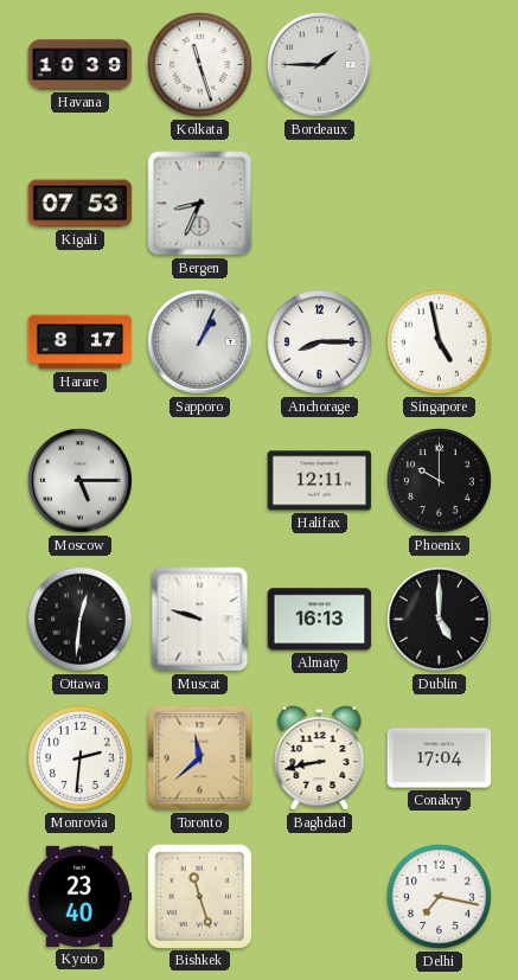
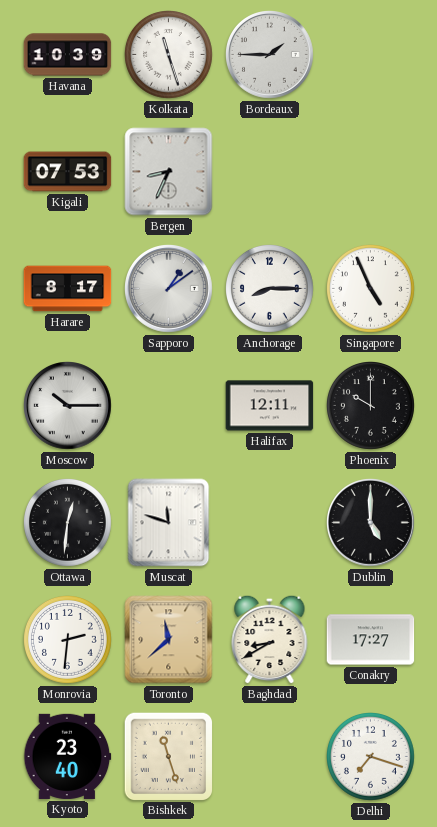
Sapporo: 1:04 -> 1:09
Singapore: 4:58 -> 4:56
Moscow: 5:15 -> 10:15
Muscat: 9:48 -> 11:48
Almaty: 16:13 -> none
Baghdad: 8:43 -> 8:40
Conakry: 17:04 -> 17:27
Delhi: 7:17 -> 7:18
